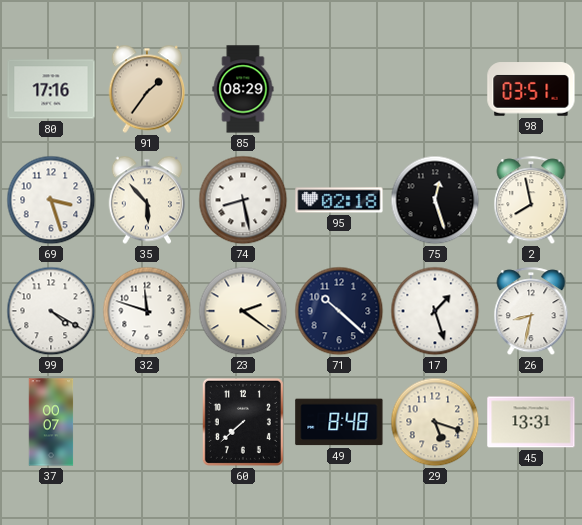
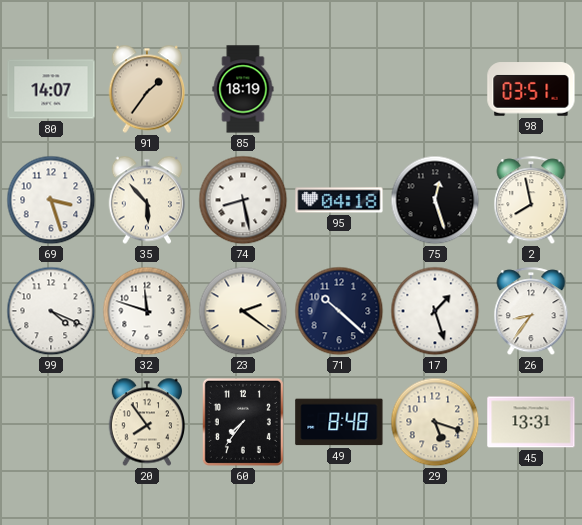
80: 17:16 -> 14:07
85: 08:29 -> 18:19
95: 02:18 -> 04:18
99: 4:20 -> 4:19
26: 8:32 -> 8:36
37: 00:07 -> none
20: none -> 7:54
60: 7:38 -> 7:36
